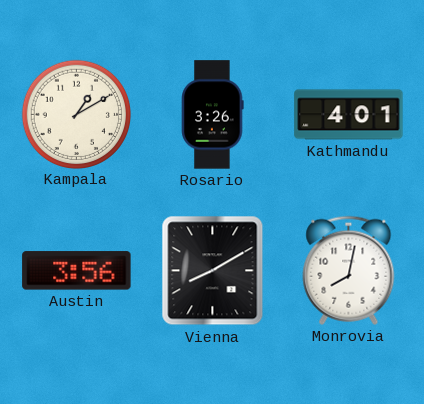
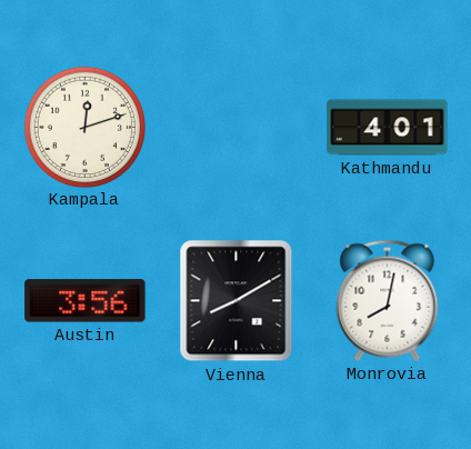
Kampala: 1:10 -> 12:12
Rosario: 3:26 -> none
